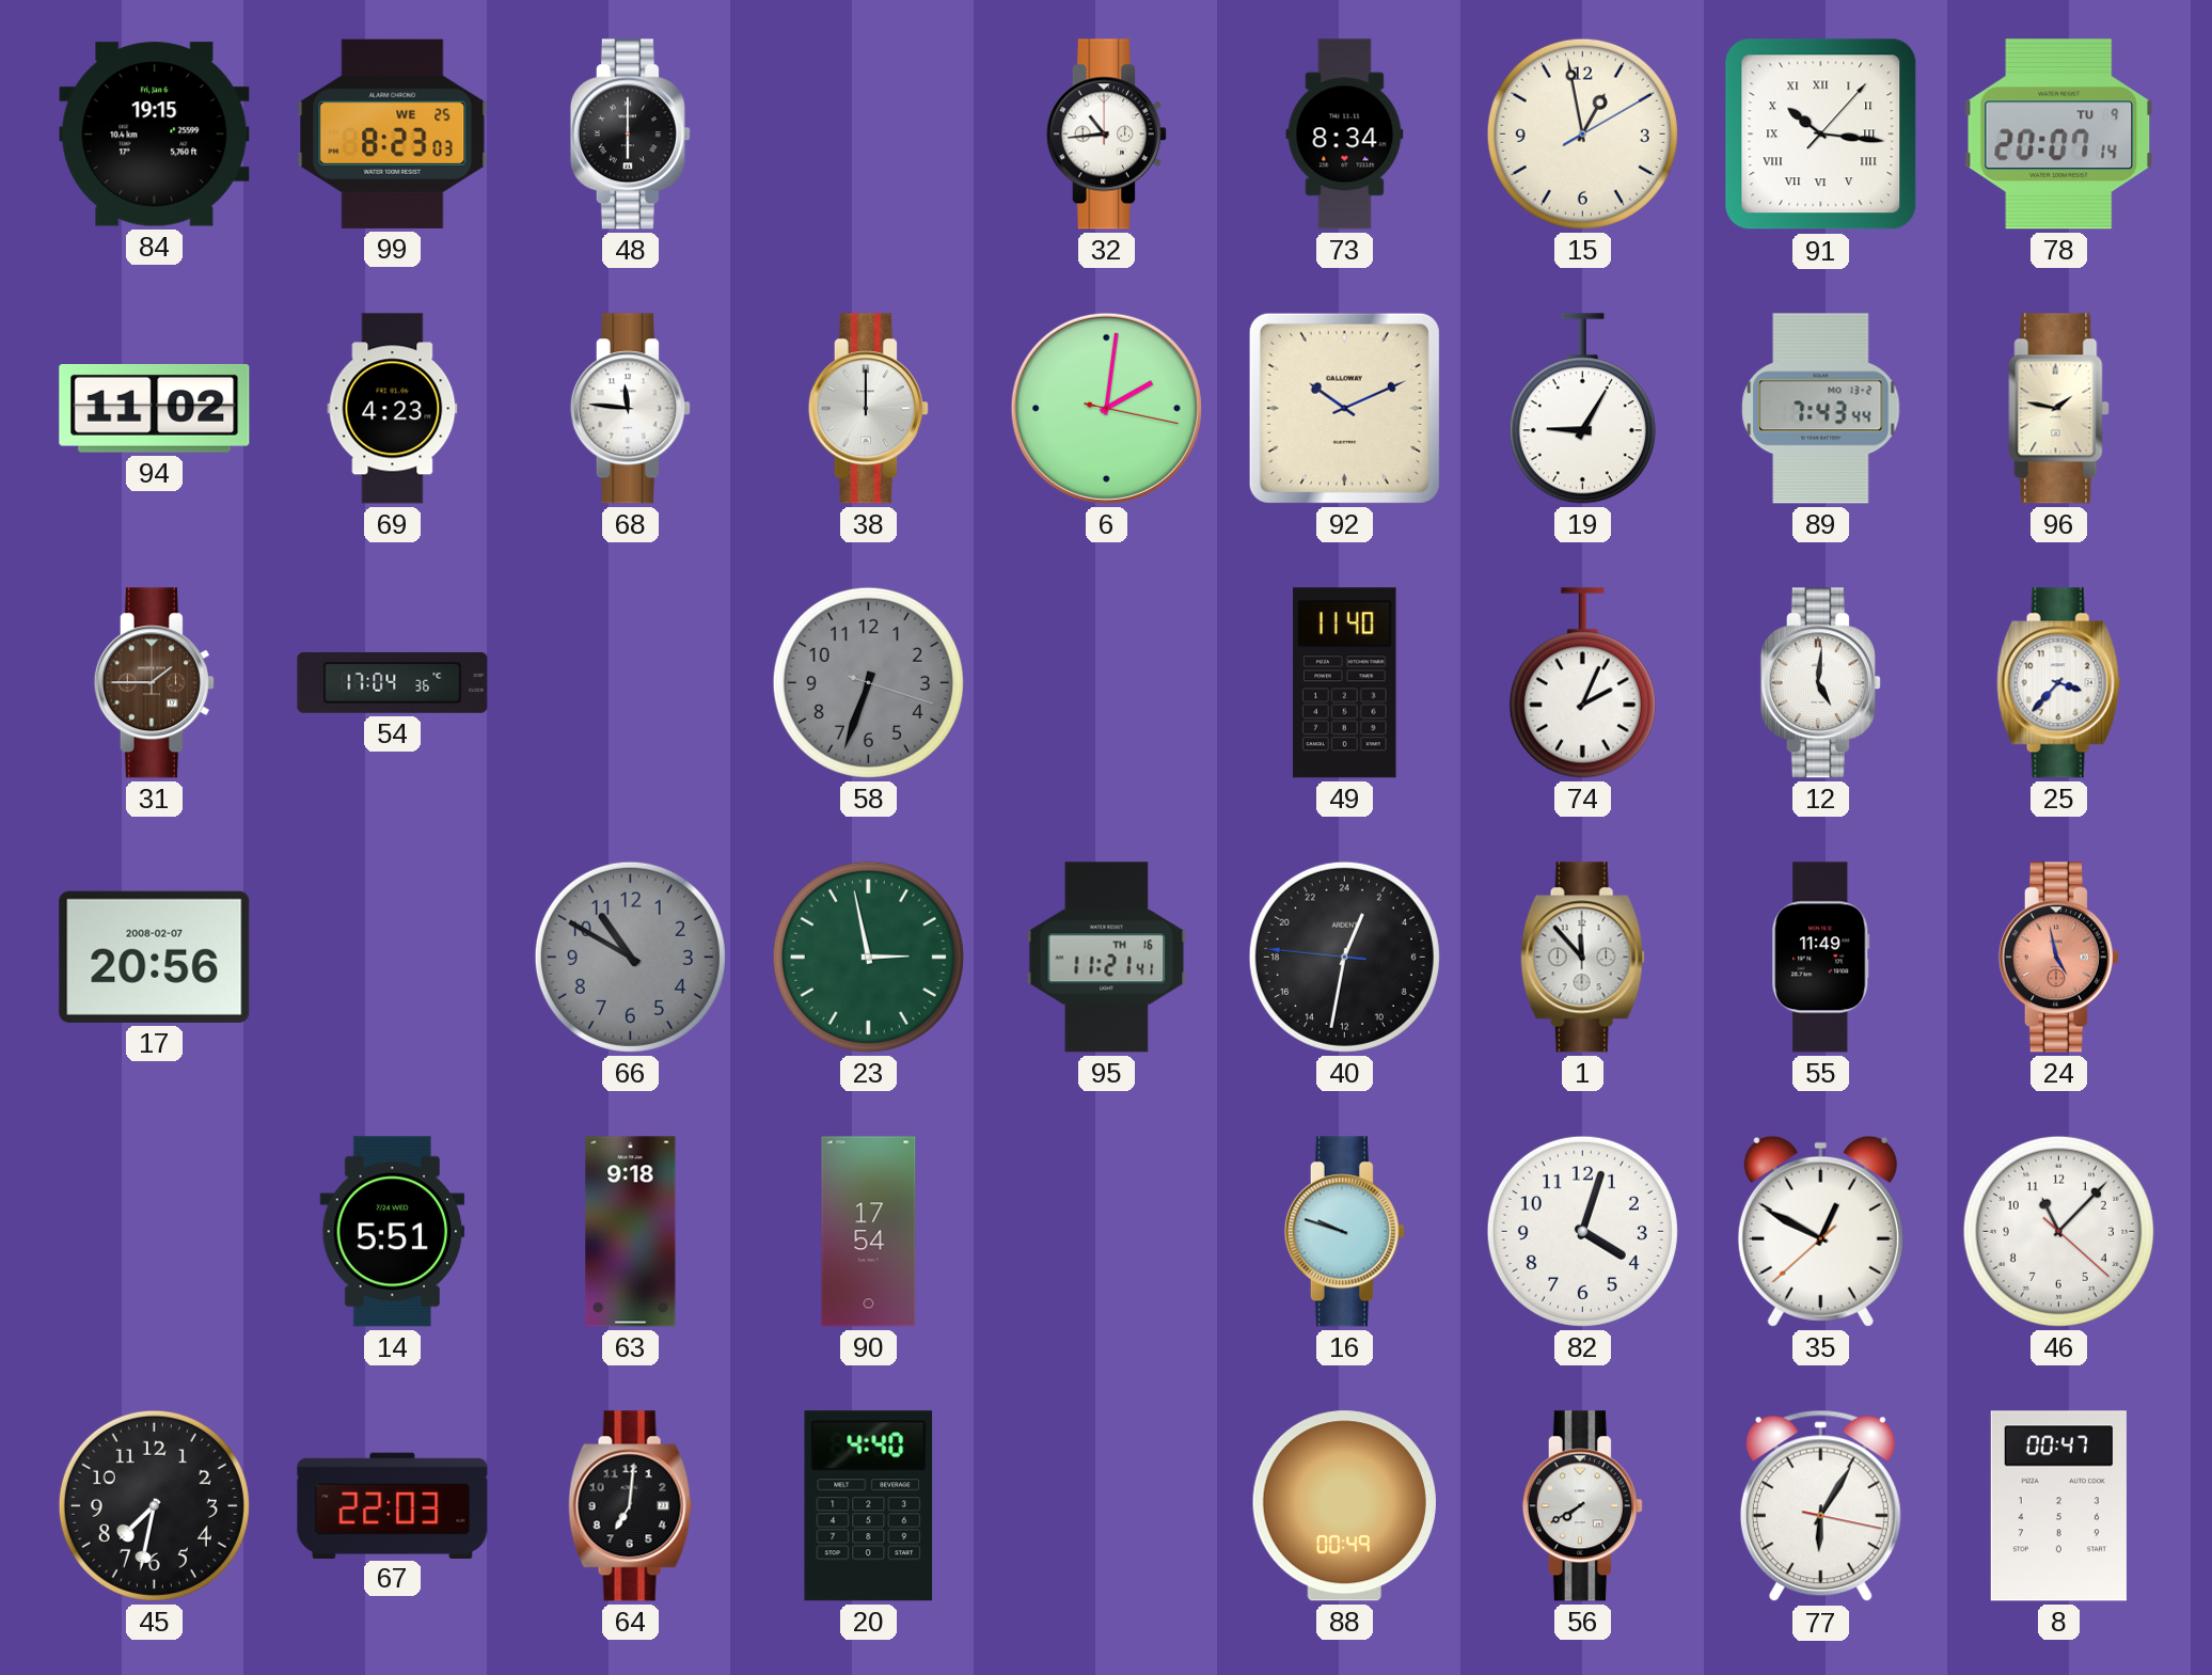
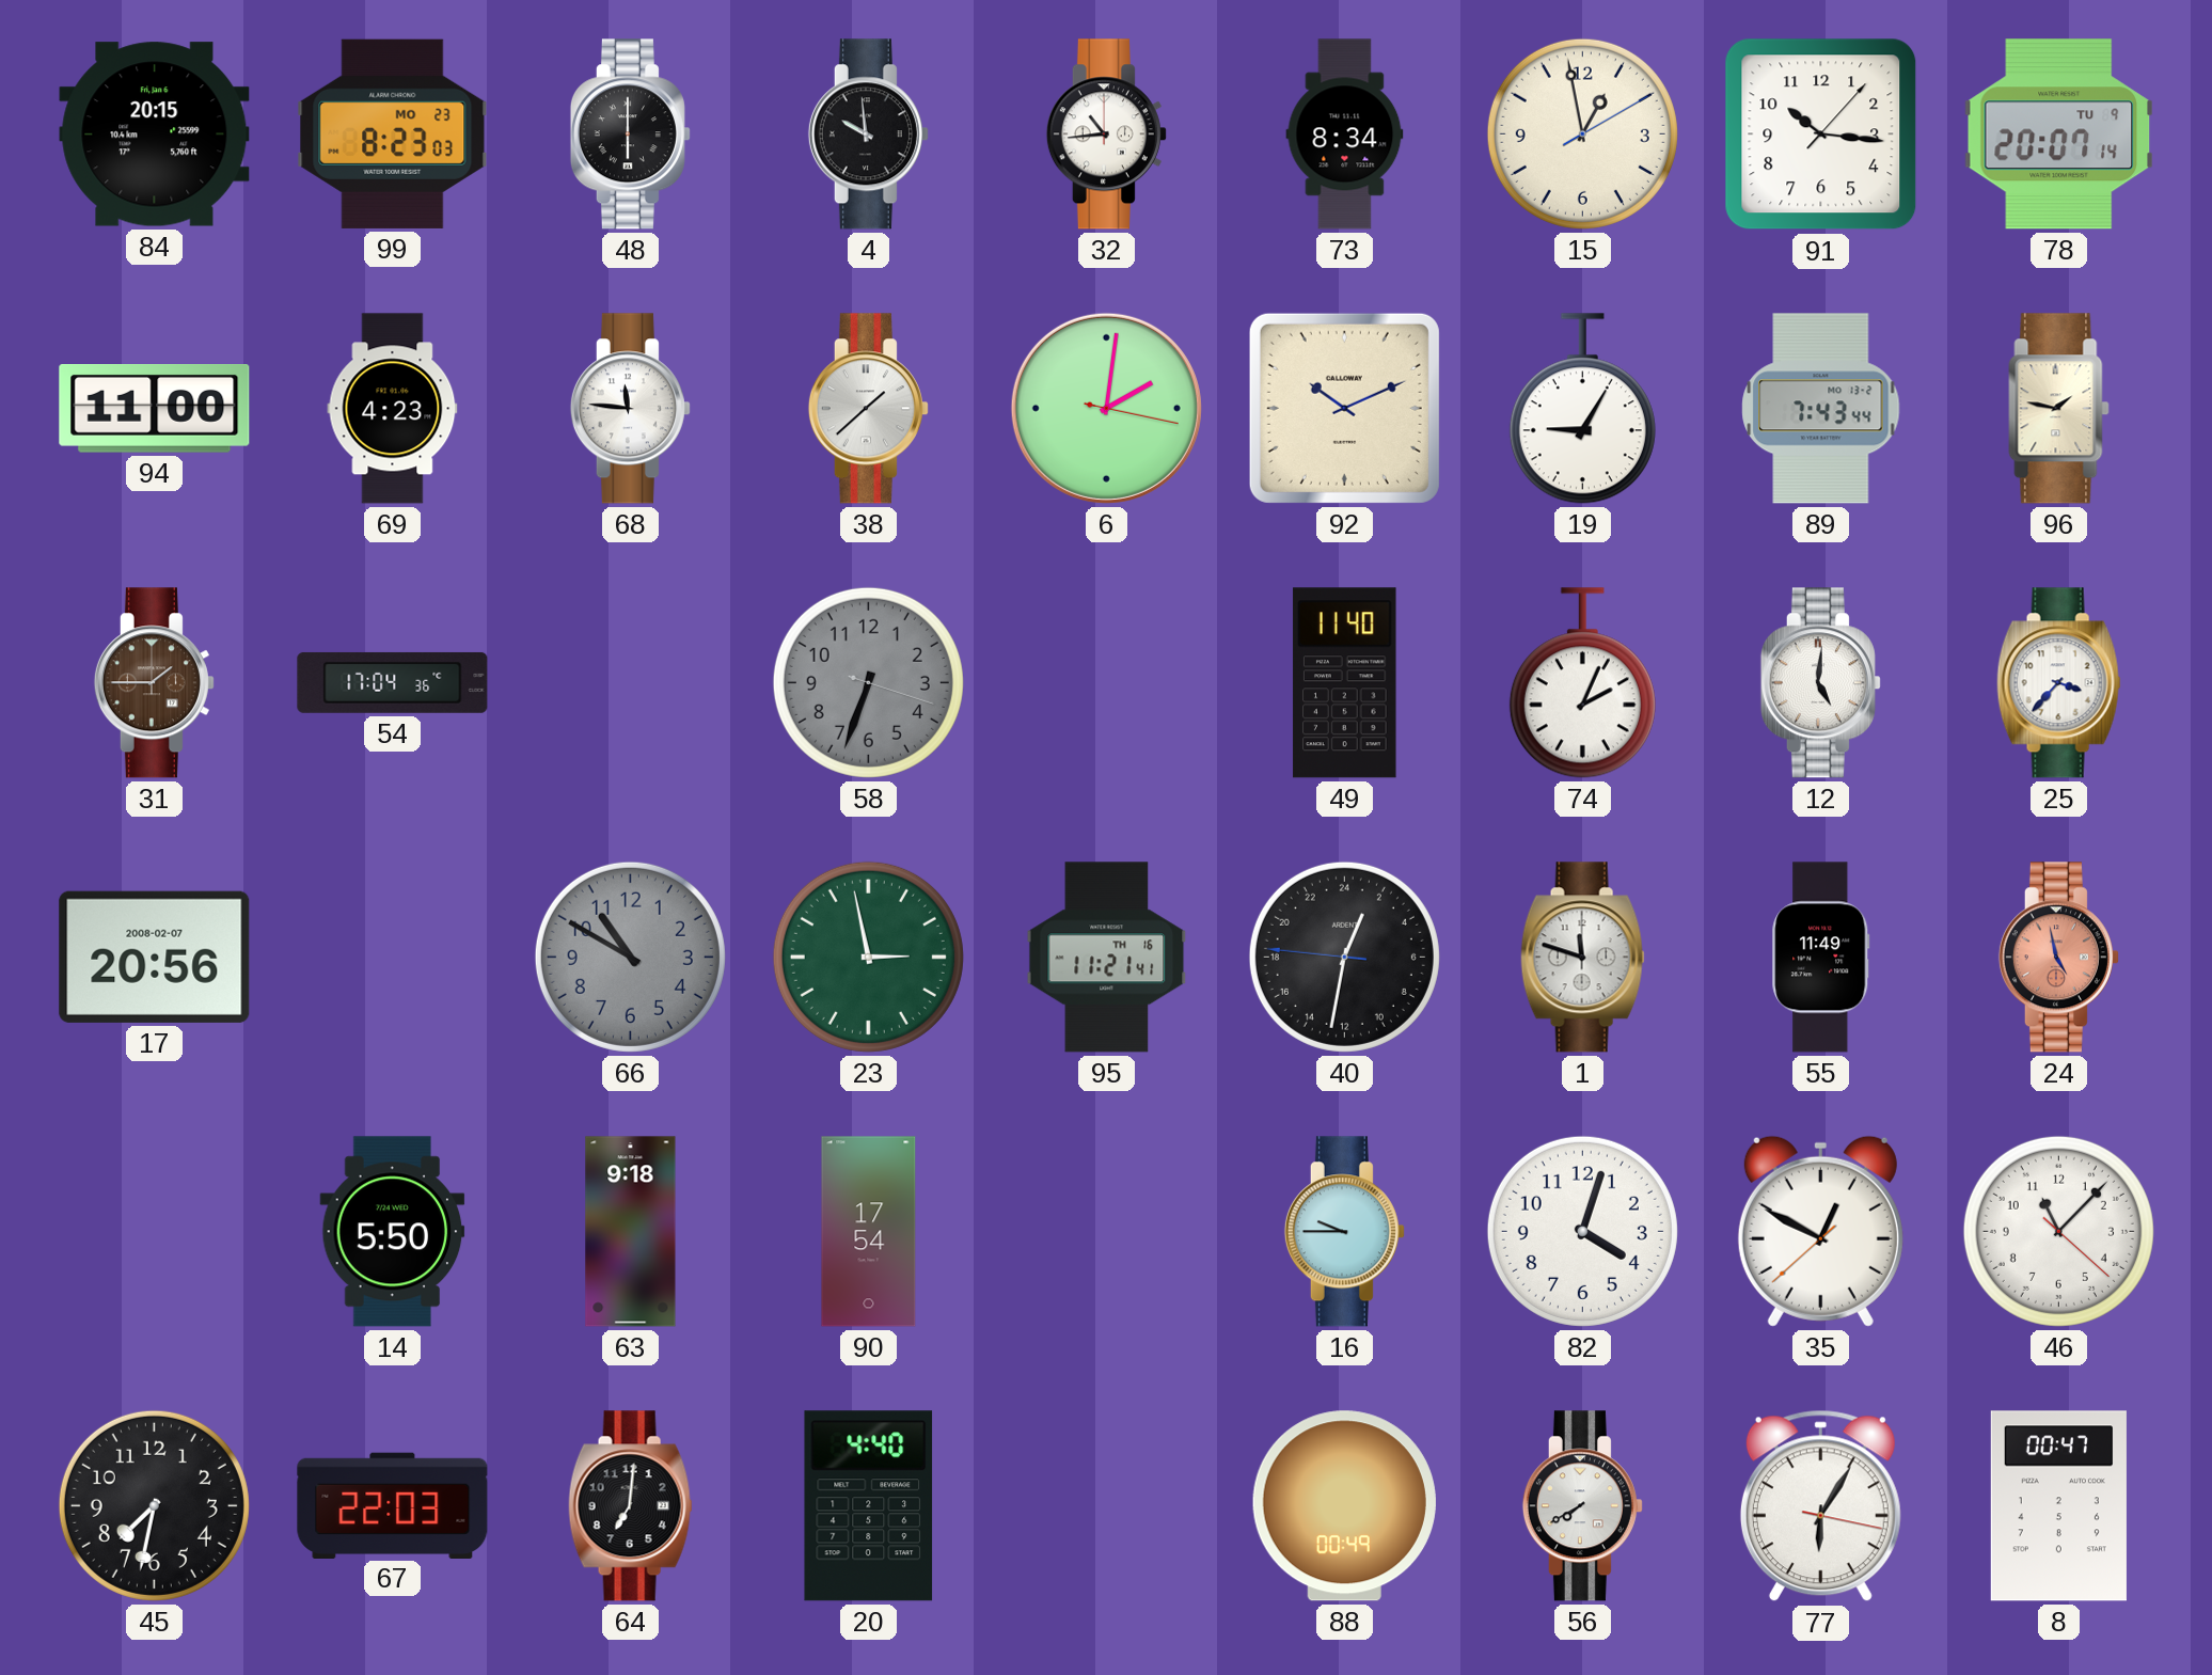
84: 19:15 -> 20:15
99 date: WE 25 -> MO 23
4: none -> 9:59
91 numerals: Roman -> Arabic
94: 11:02 -> 11:00
38: 12:00 -> 1:38
1: 11:53 -> 11:48
14: 5:51 -> 5:50
16: 9:48 -> 9:45
